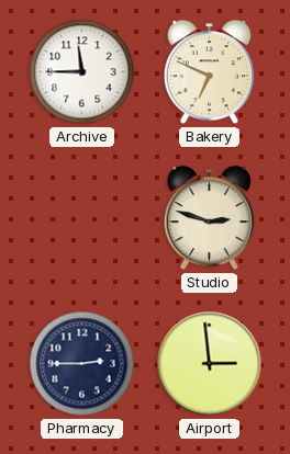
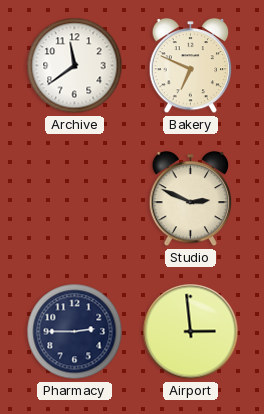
Archive: 11:45 -> 11:39
Studio: 2:48 -> 2:49
